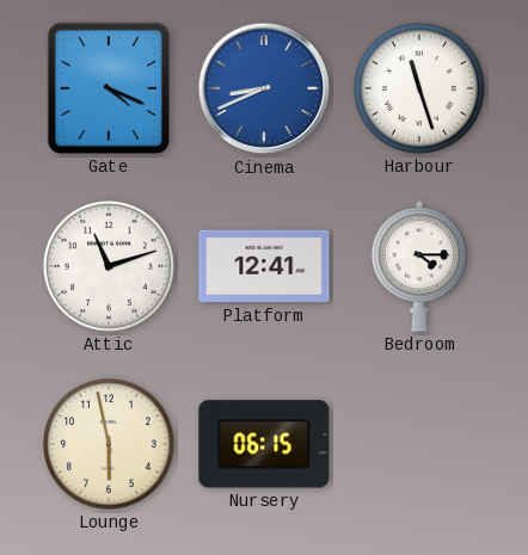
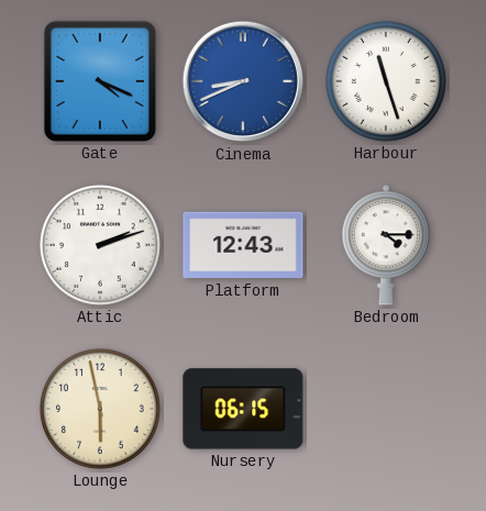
Attic: 11:12 -> 2:12
Platform: 12:41 -> 12:43
